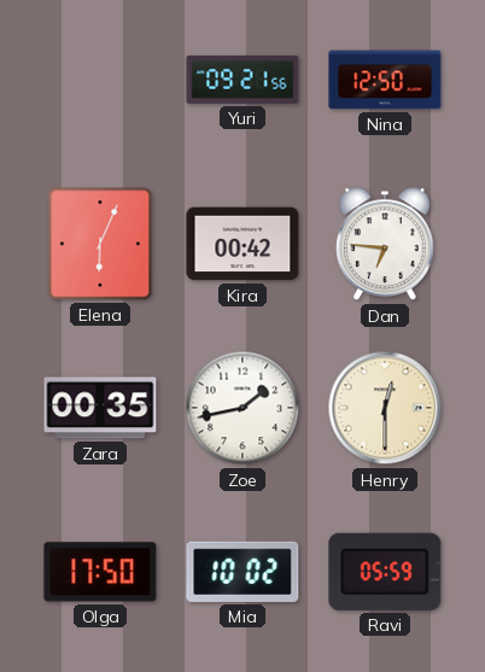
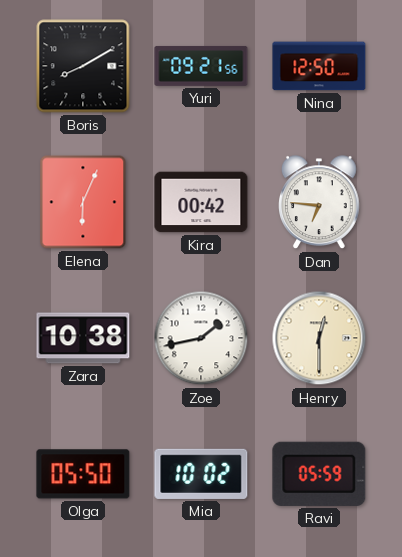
Boris: none -> 8:10
Zara: 00:35 -> 10:38
Olga: 17:50 -> 05:50
